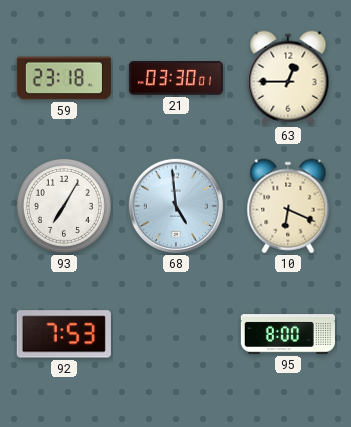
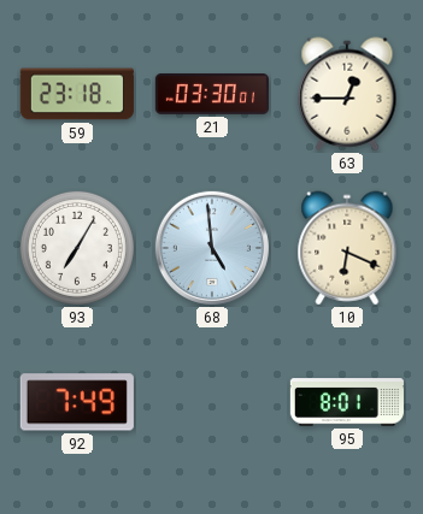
92: 7:53 -> 7:49
95: 8:00 -> 8:01
